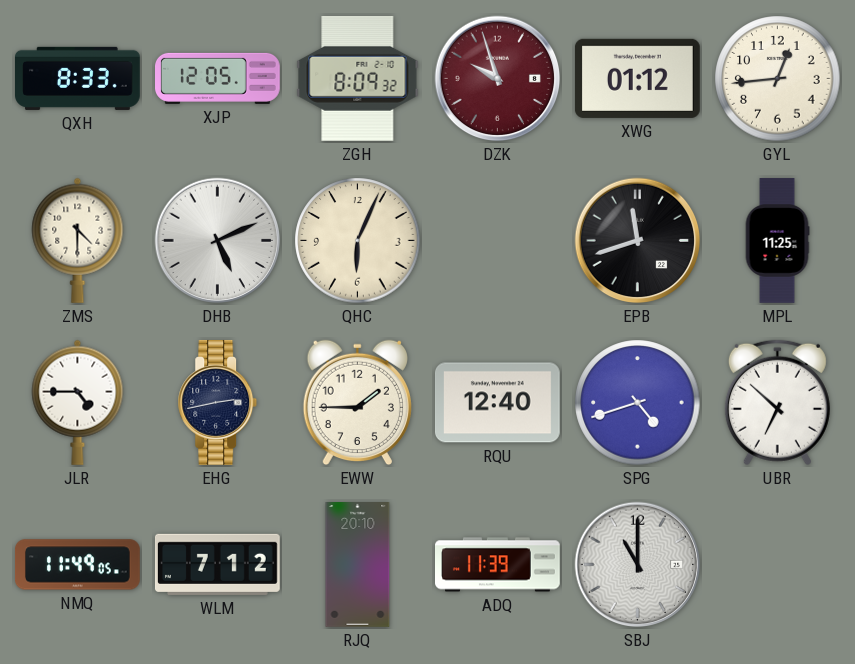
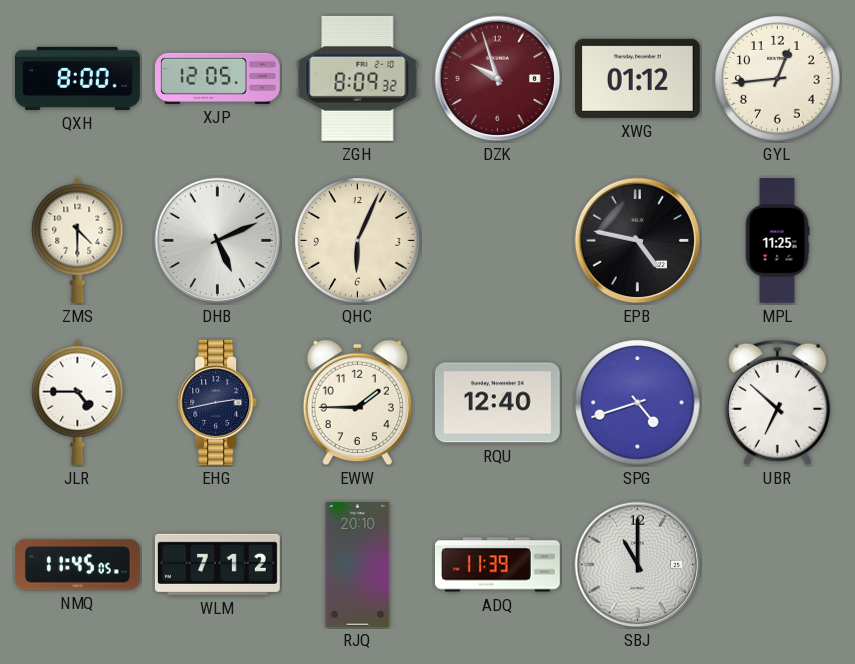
QXH: 8:33 -> 8:00
EPB: 11:42 -> 4:47
NMQ: 11:49 -> 11:45
